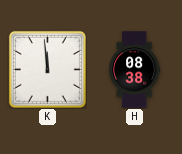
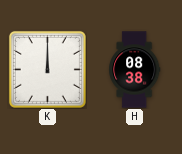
K: 11:59 -> 12:00
